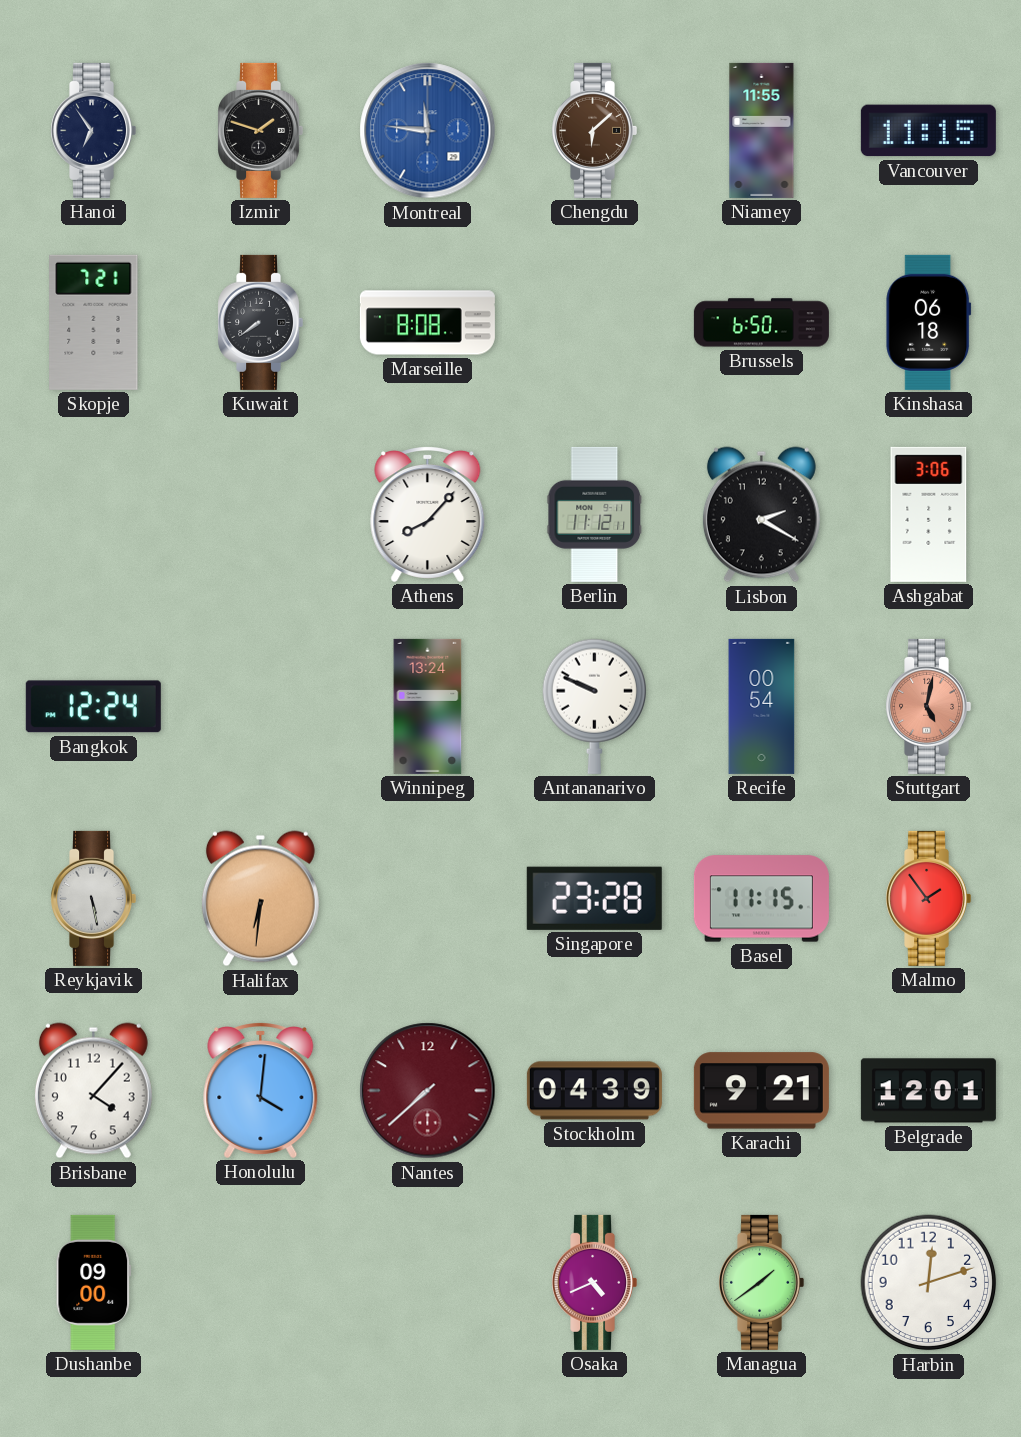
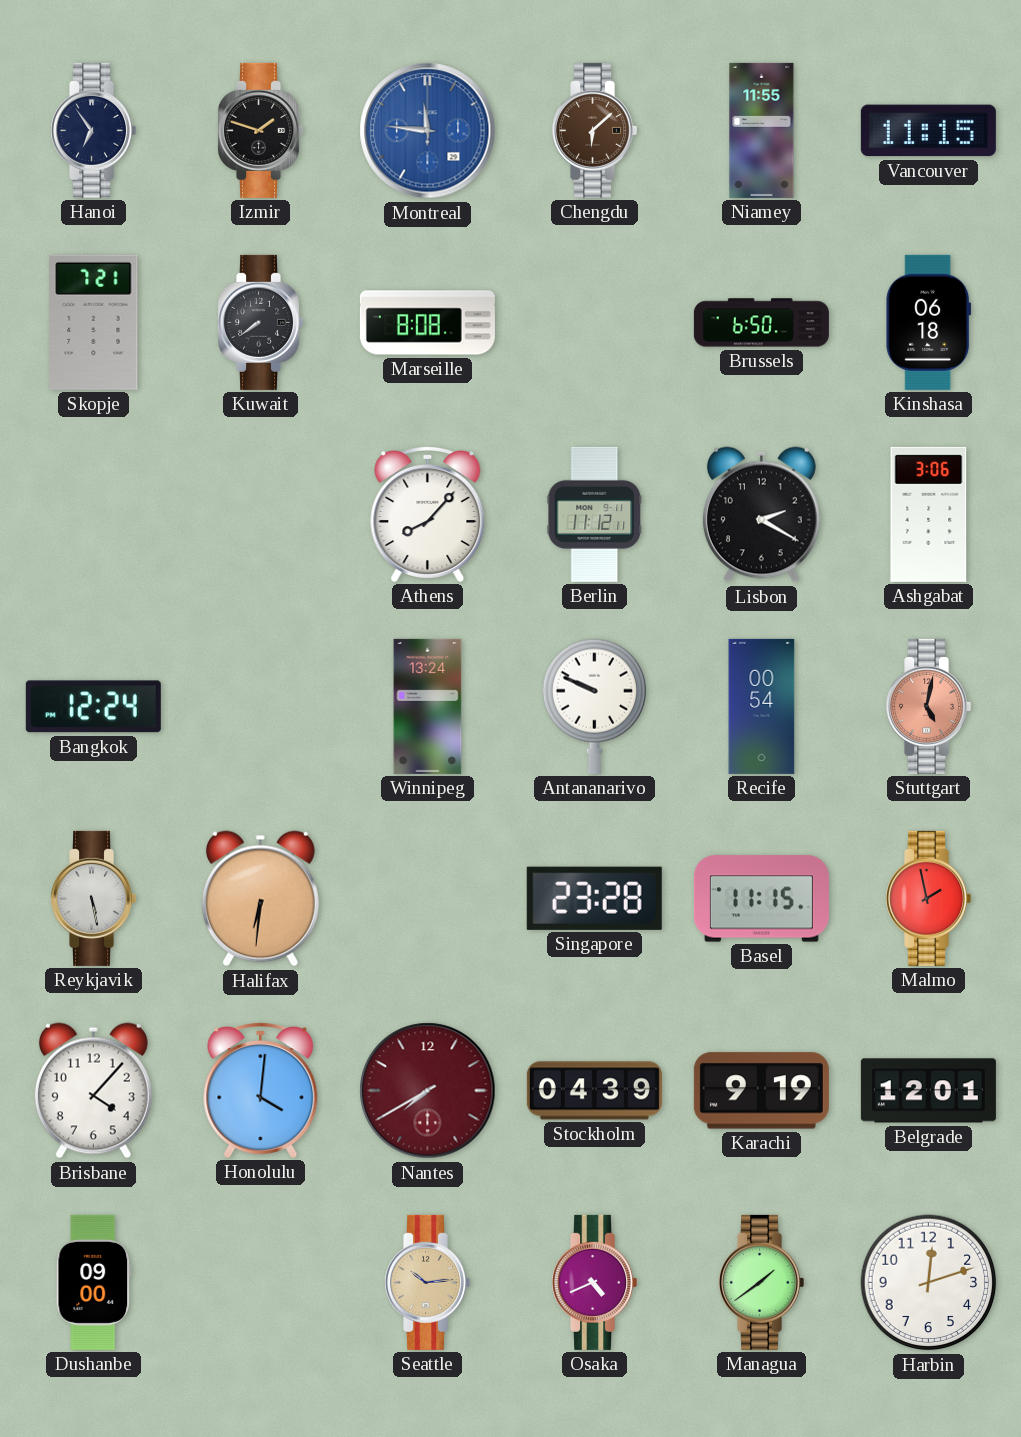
Malmo: 1:54 -> 1:58
Nantes: 7:38 -> 7:40
Karachi: 9:21 -> 9:19
Seattle: none -> 10:14
